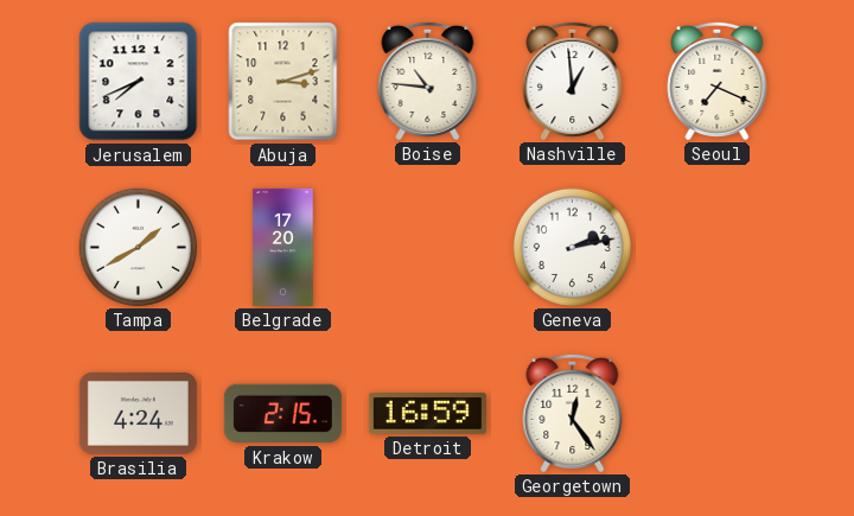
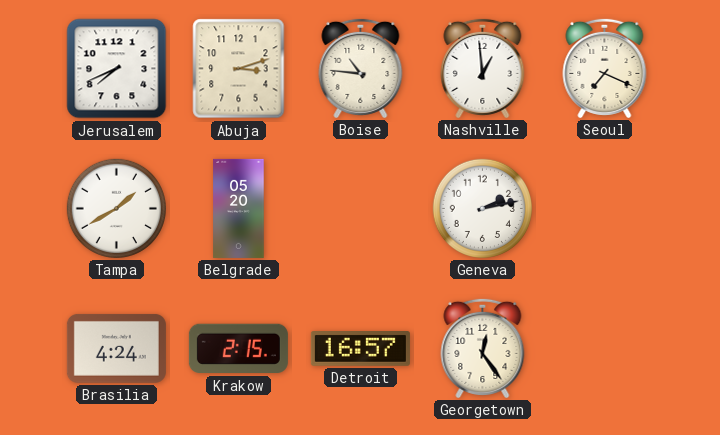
Belgrade: 17:20 -> 05:20
Detroit: 16:59 -> 16:57
